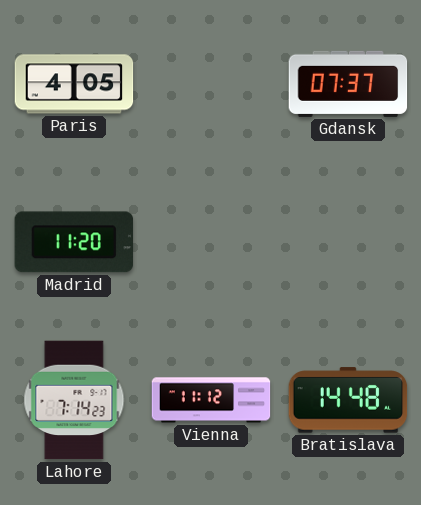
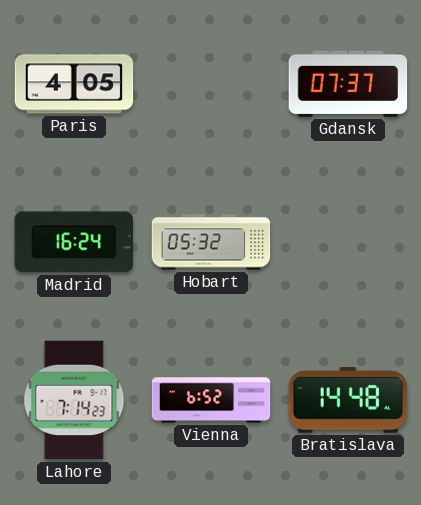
Madrid: 11:20 -> 16:24
Hobart: none -> 05:32
Vienna: 11:12 -> 6:52
